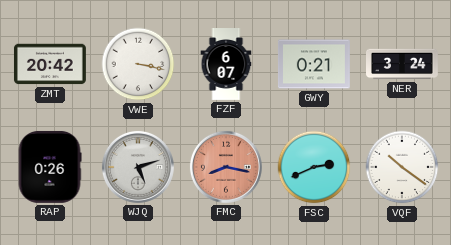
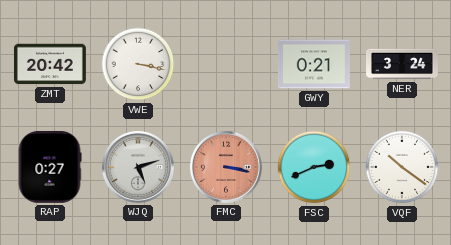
FZF: 6:07 -> none
RAP: 0:26 -> 0:27
FMC: 8:17 -> 3:17
